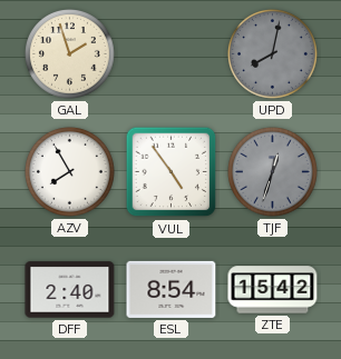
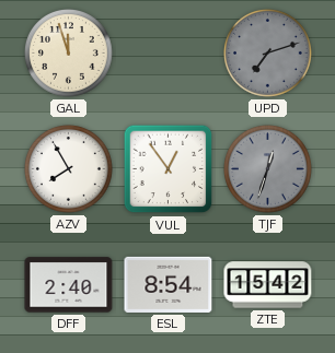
GAL: 1:57 -> 11:57
UPD: 8:02 -> 7:12
VUL: 4:54 -> 12:54
